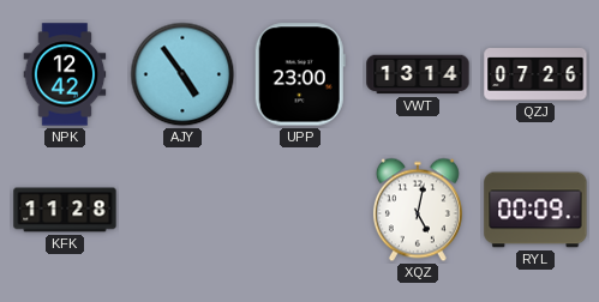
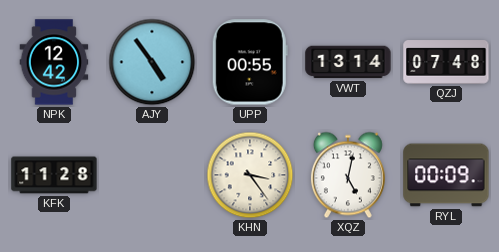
UPP: 23:00 -> 00:55
QZJ: 07:26 -> 07:48
KHN: none -> 3:24
